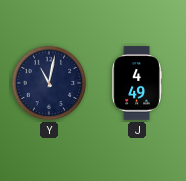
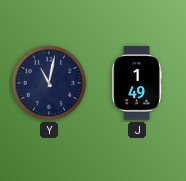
J: 4:49 -> 1:49
